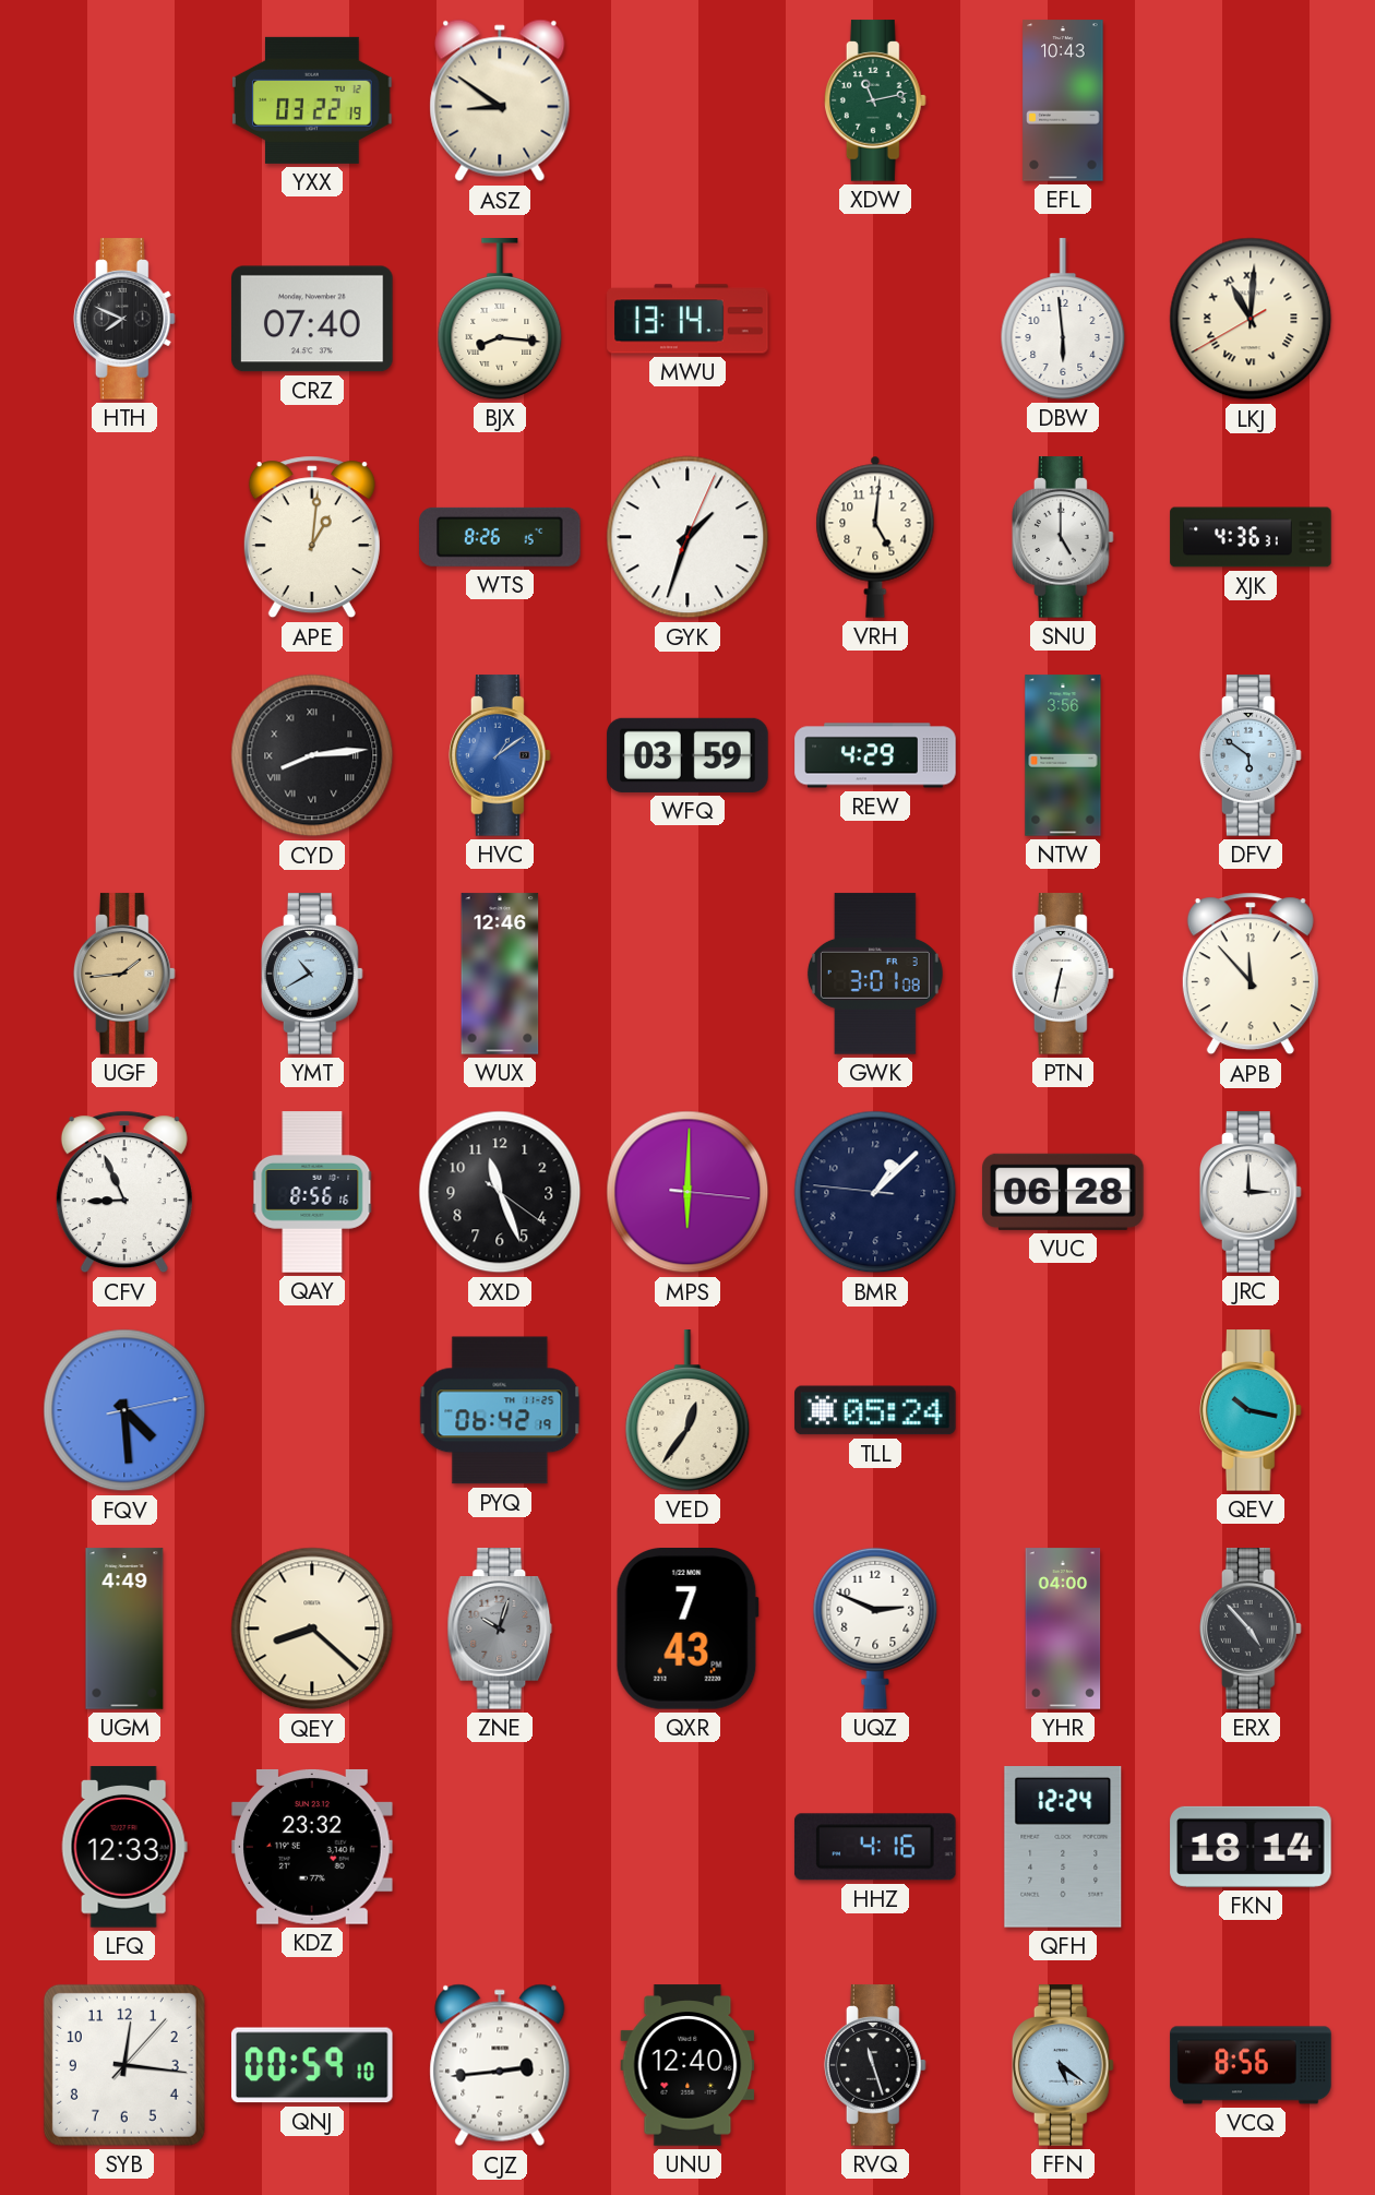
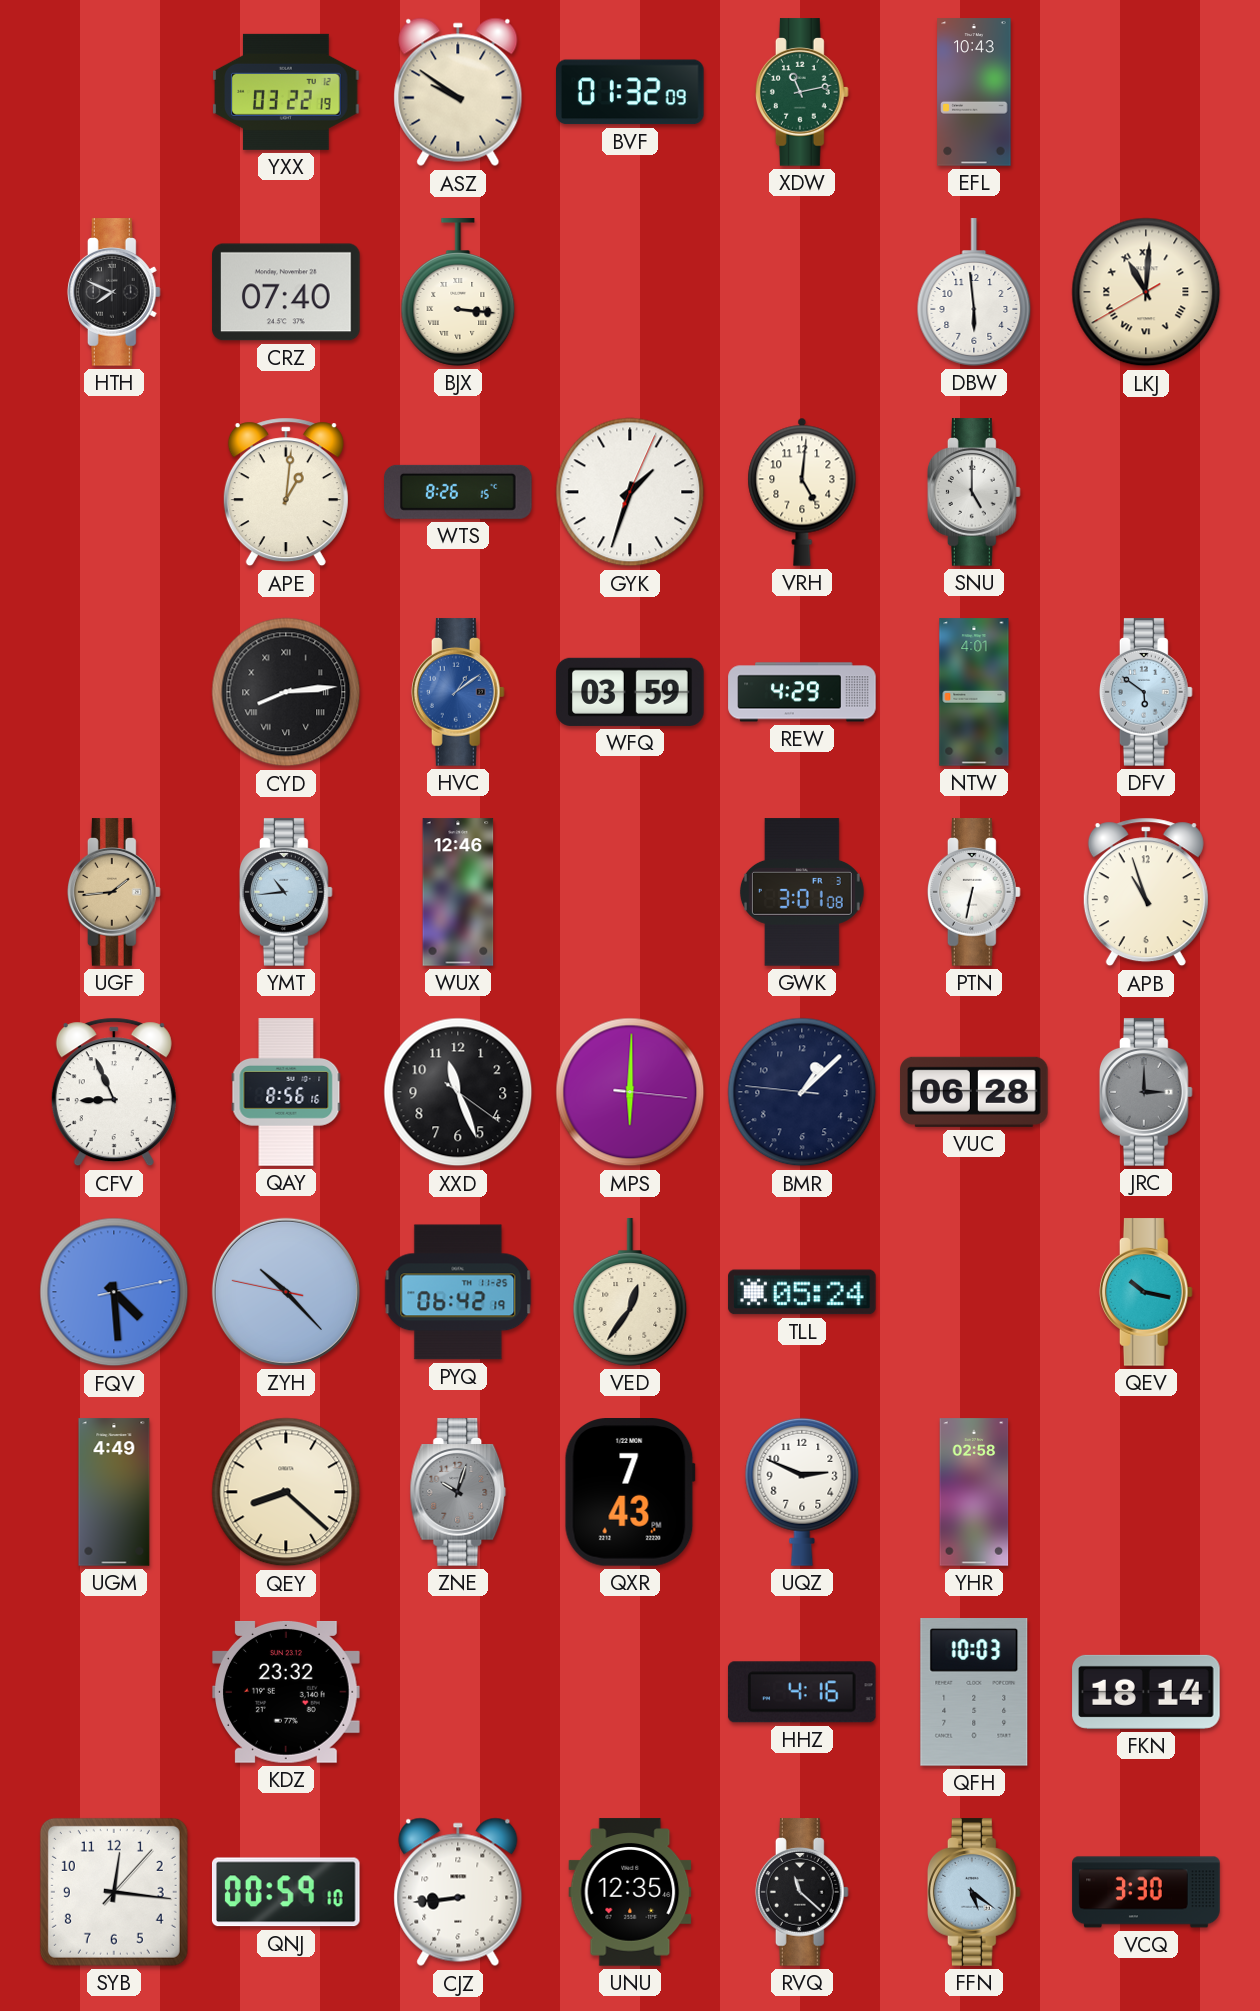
ASZ: 8:51 -> 9:51
BVF: none -> 01:32
BJX: 8:16 -> 3:16
MWU: 13:14 -> none
XJK: 4:36 -> none
NTW: 3:56 -> 4:01
YMT: 10:40 -> 10:44
APB: 11:53 -> 10:57
JRC dial: white -> grey
ZYH: none -> 10:22
YHR: 04:00 -> 02:58
ERX: 4:53 -> none
LFQ: 12:33 -> none
QFH: 12:24 -> 10:03
CJZ: 2:44 -> 8:44
UNU: 12:40 -> 12:35
RVQ: 11:27 -> 11:22
VCQ: 8:56 -> 3:30
